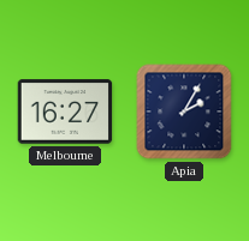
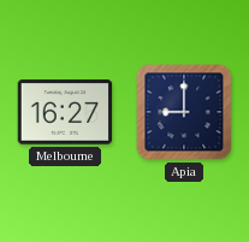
Apia: 2:05 -> 9:00
